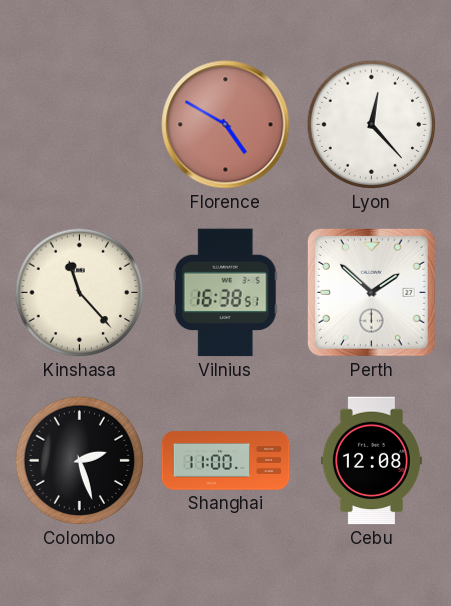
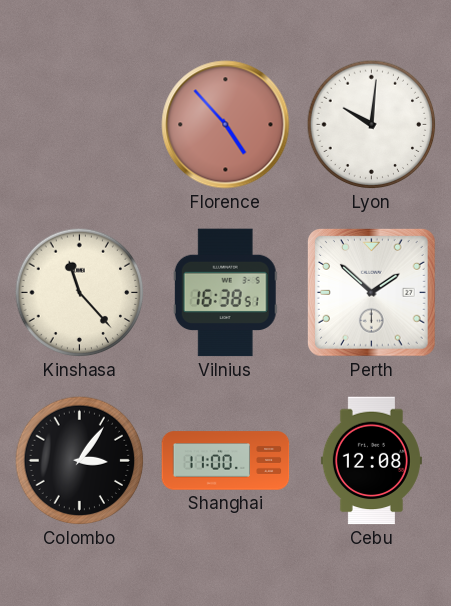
Florence: 4:50 -> 4:53
Lyon: 12:23 -> 10:01
Colombo: 2:27 -> 3:06
